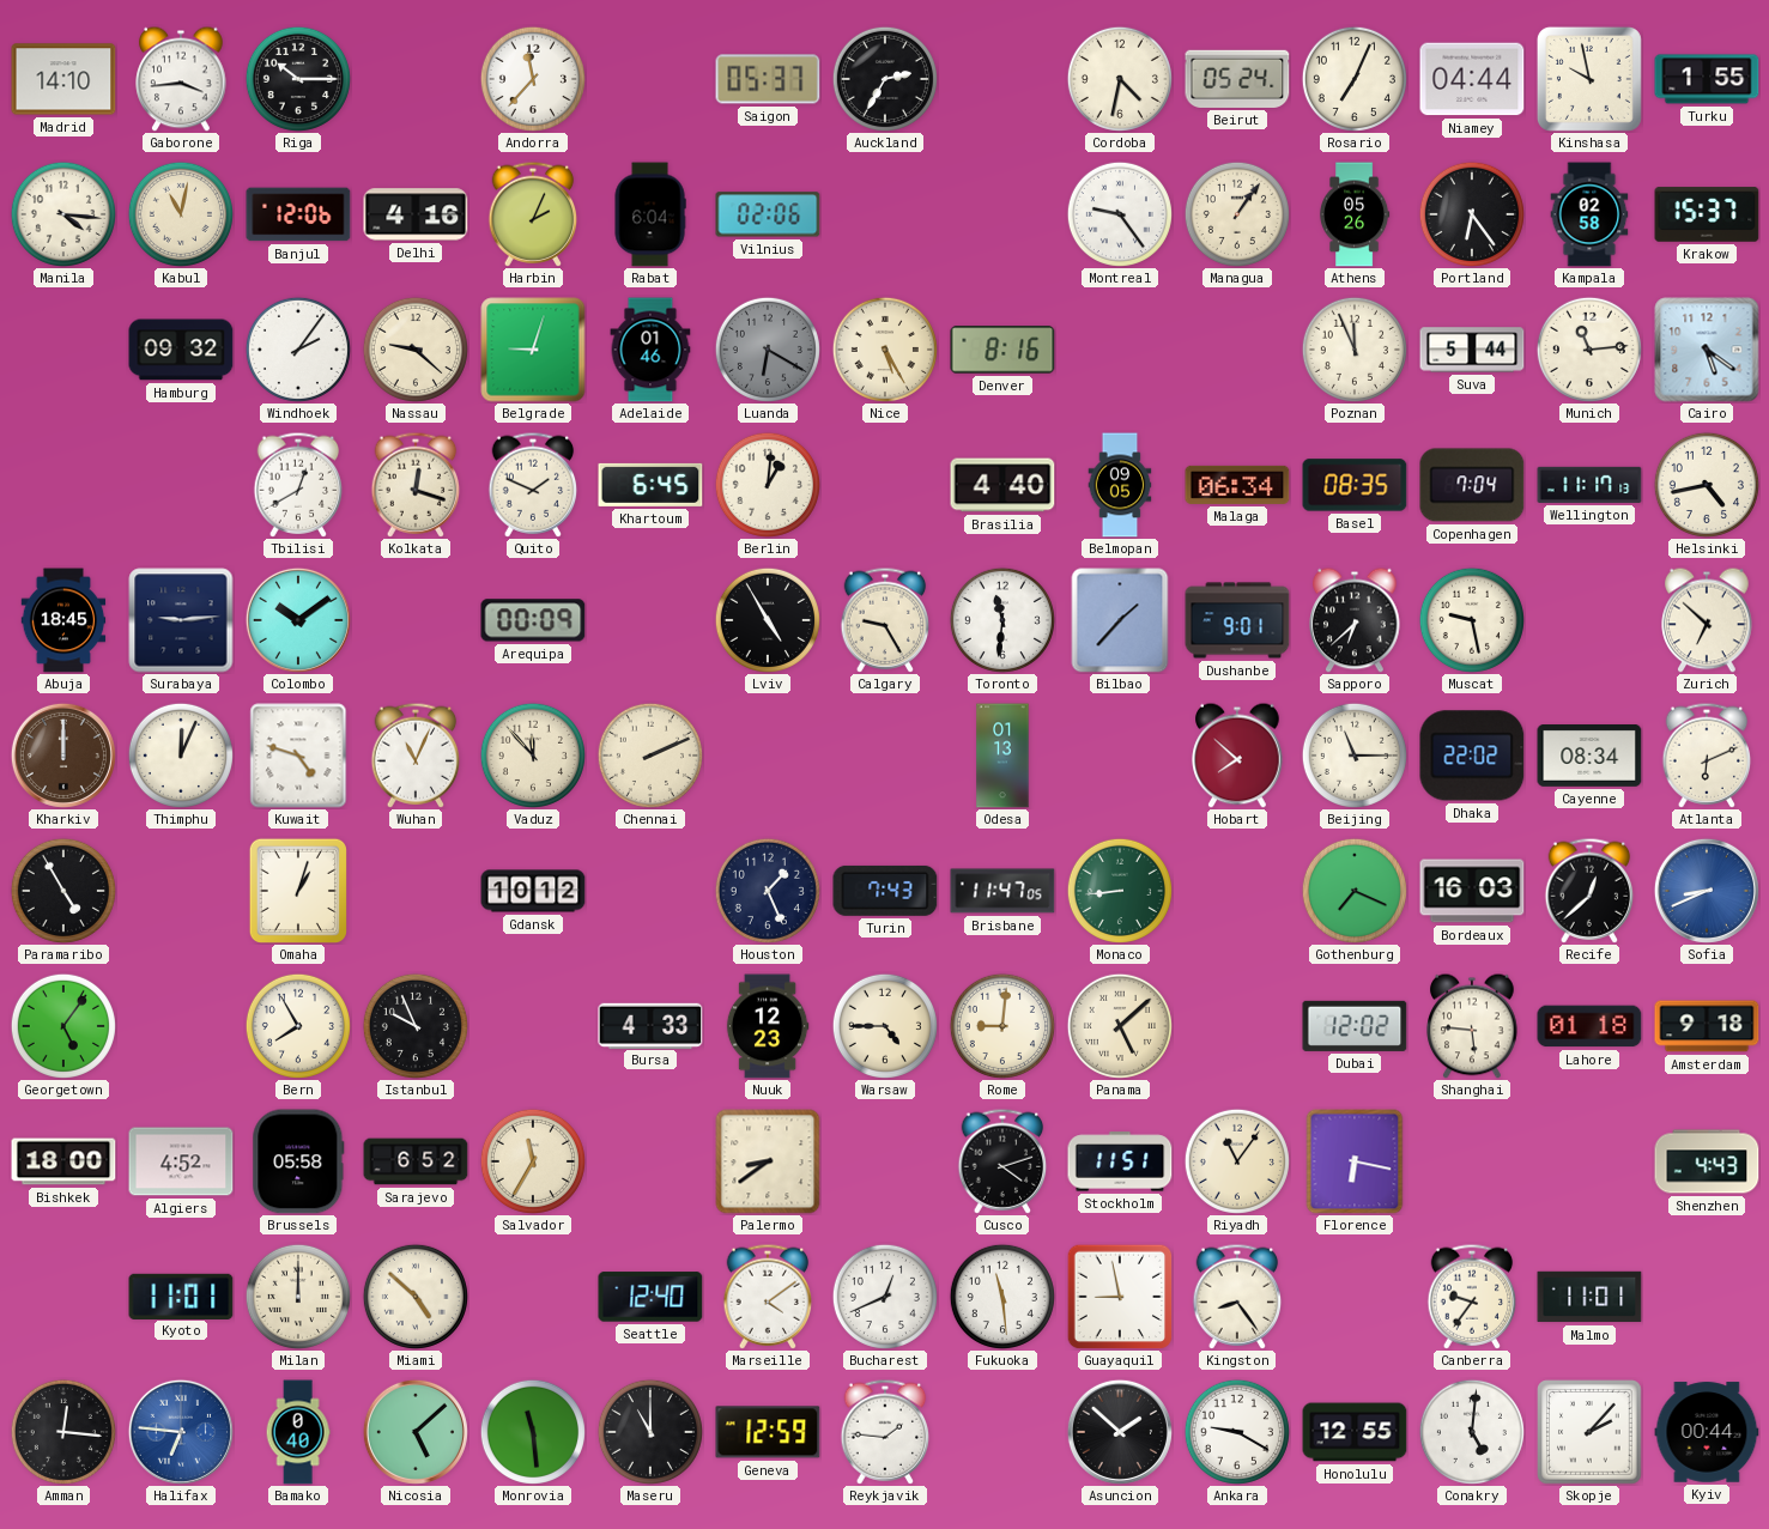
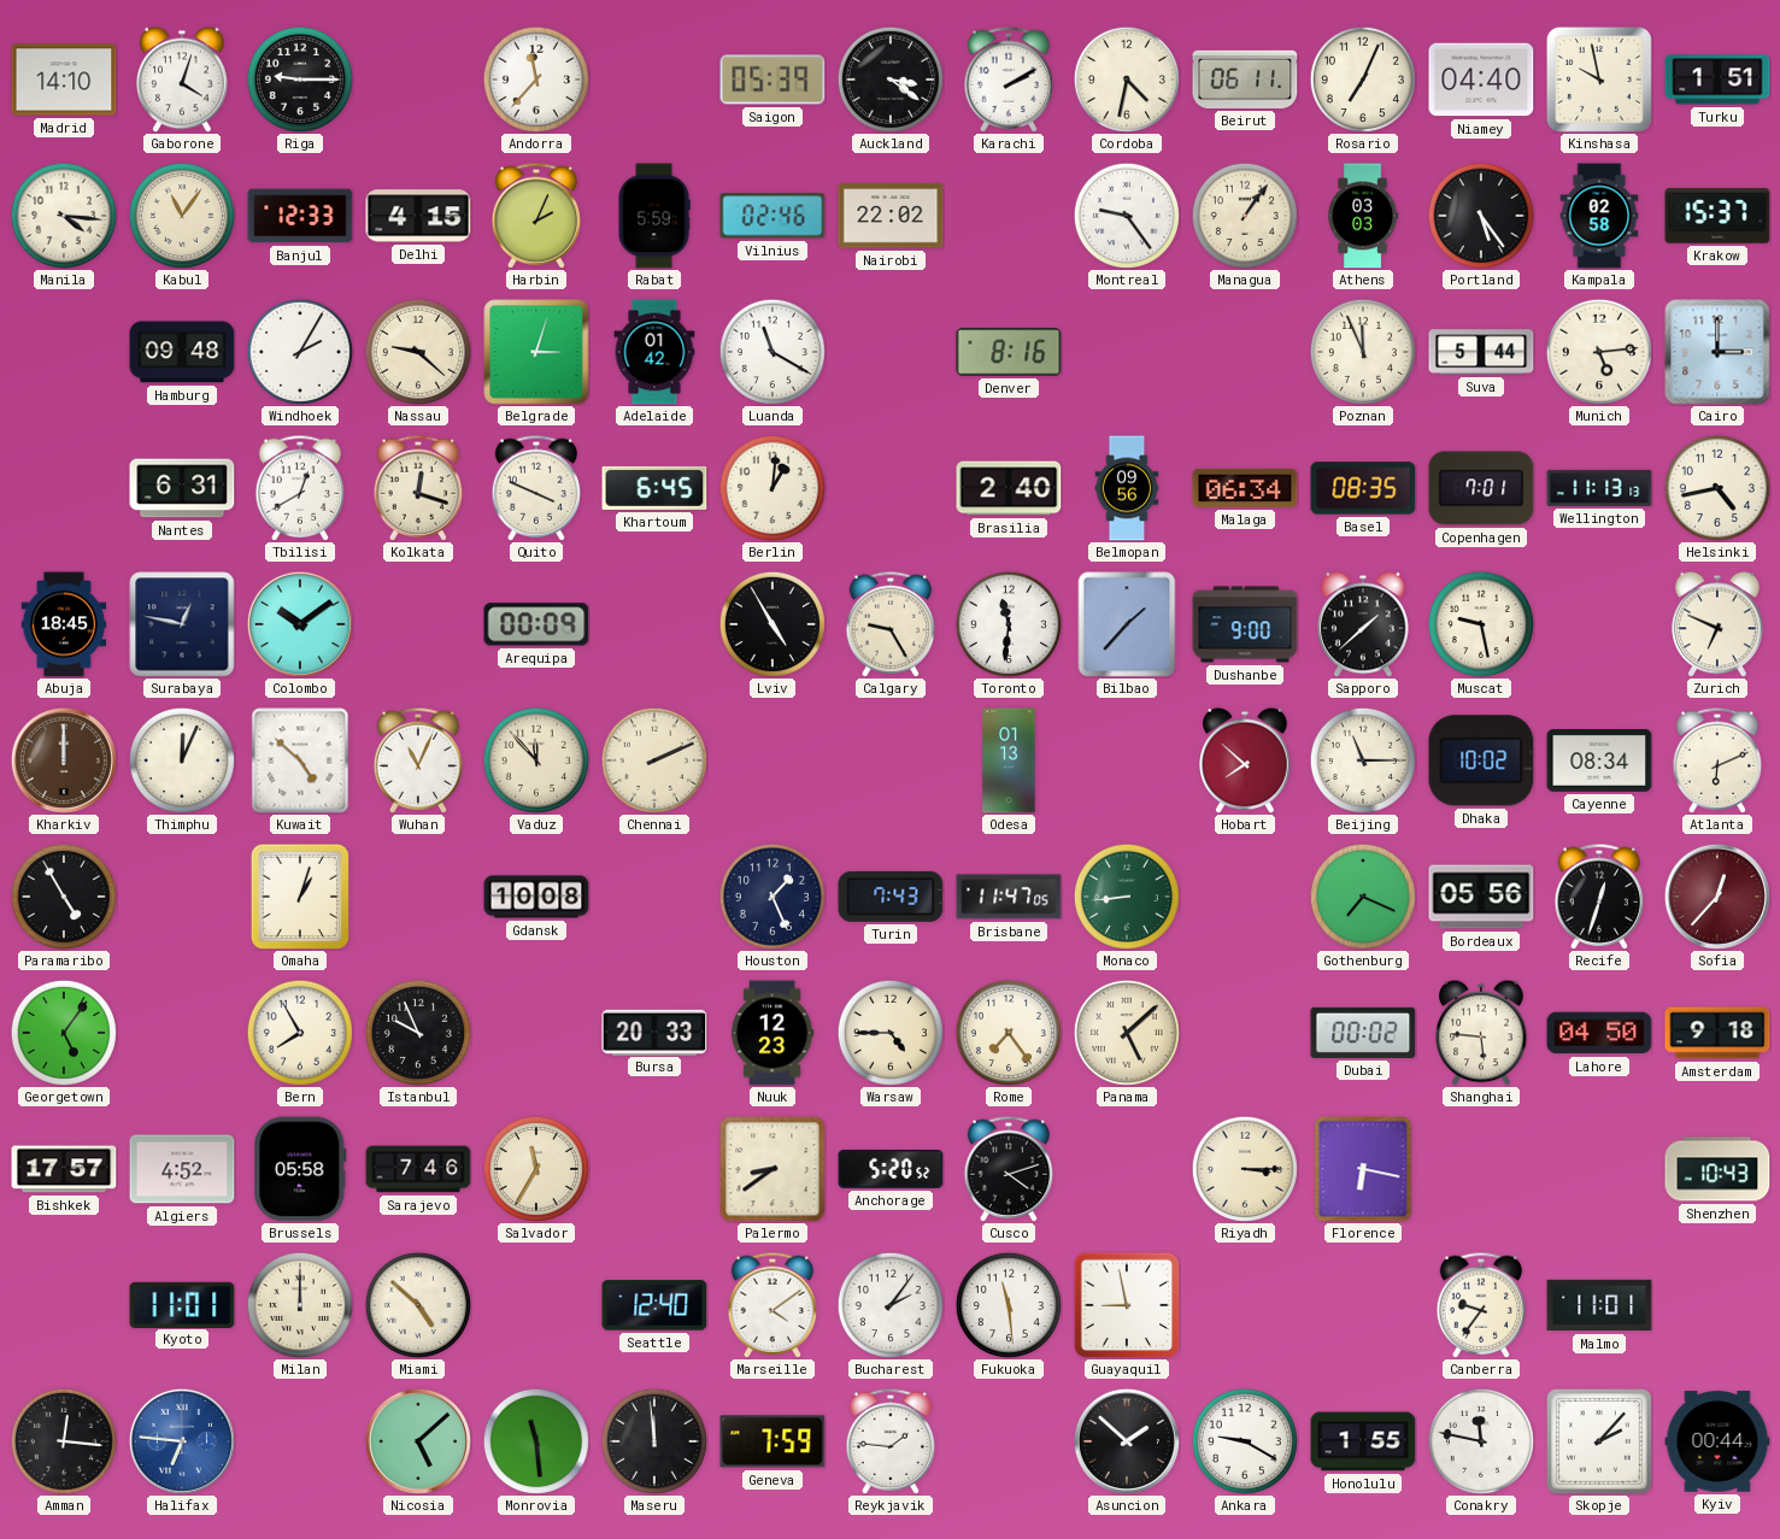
Gaborone: 3:44 -> 4:03
Riga: 10:15 -> 9:15
Saigon: 05:37 -> 05:39
Auckland: 2:35 -> 3:21
Karachi: none -> 2:10
Beirut: 05:24 -> 06:11
Niamey: 04:44 -> 04:40
Turku: 1:55 -> 1:51
Kabul: 11:02 -> 11:06
Banjul: 12:06 -> 12:33
Delhi: 4:16 -> 4:15
Rabat: 6:04 -> 5:59
Vilnius: 02:06 -> 02:46
Nairobi: none -> 22:02
Athens: 05:26 -> 03:03
Portland: 6:24 -> 5:24
Hamburg: 09:32 -> 09:48
Windhoek: 2:06 -> 2:05
Belgrade: 9:03 -> 3:03
Adelaide: 01:46 -> 01:42
Luanda: 6:20 -> 11:20
Luanda dial: grey -> white
Nice: 5:25 -> none
Munich: 11:14 -> 5:14
Cairo: 5:21 -> 3:00
Nantes: none -> 6:31
Quito: 1:49 -> 3:49
Brasilia: 4:40 -> 2:40
Belmopan: 09:05 -> 09:56
Copenhagen: 7:04 -> 7:01
Wellington: 11:17 -> 11:13
Surabaya: 9:14 -> 12:47
Dushanbe: 9:01 -> 9:00
Sapporo: 6:38 -> 1:38
Zurich: 6:52 -> 6:49
Kuwait: 4:48 -> 4:52
Dhaka: 22:02 -> 10:02
Gdansk: 10:12 -> 10:08
Bordeaux: 16:03 -> 05:56
Recife: 12:38 -> 12:33
Sofia: 8:41 -> 12:37
Sofia dial: blue -> burgundy
Bursa: 4:33 -> 20:33
Rome: 9:01 -> 7:24
Dubai: 12:02 -> 00:02
Lahore: 01:18 -> 04:50
Bishkek: 18:00 -> 17:57
Sarajevo: 6:52 -> 7:46
Anchorage: none -> 5:20
Stockholm: 11:51 -> none
Riyadh: 11:06 -> 3:15
Shenzhen: 4:43 -> 10:43
Bucharest: 12:41 -> 2:06
Kingston: 8:24 -> none
Bamako: 0:40 -> none
Maseru: 11:00 -> 11:59
Geneva: 12:59 -> 7:59
Honolulu: 12:55 -> 1:55
Conakry: 5:01 -> 11:47
